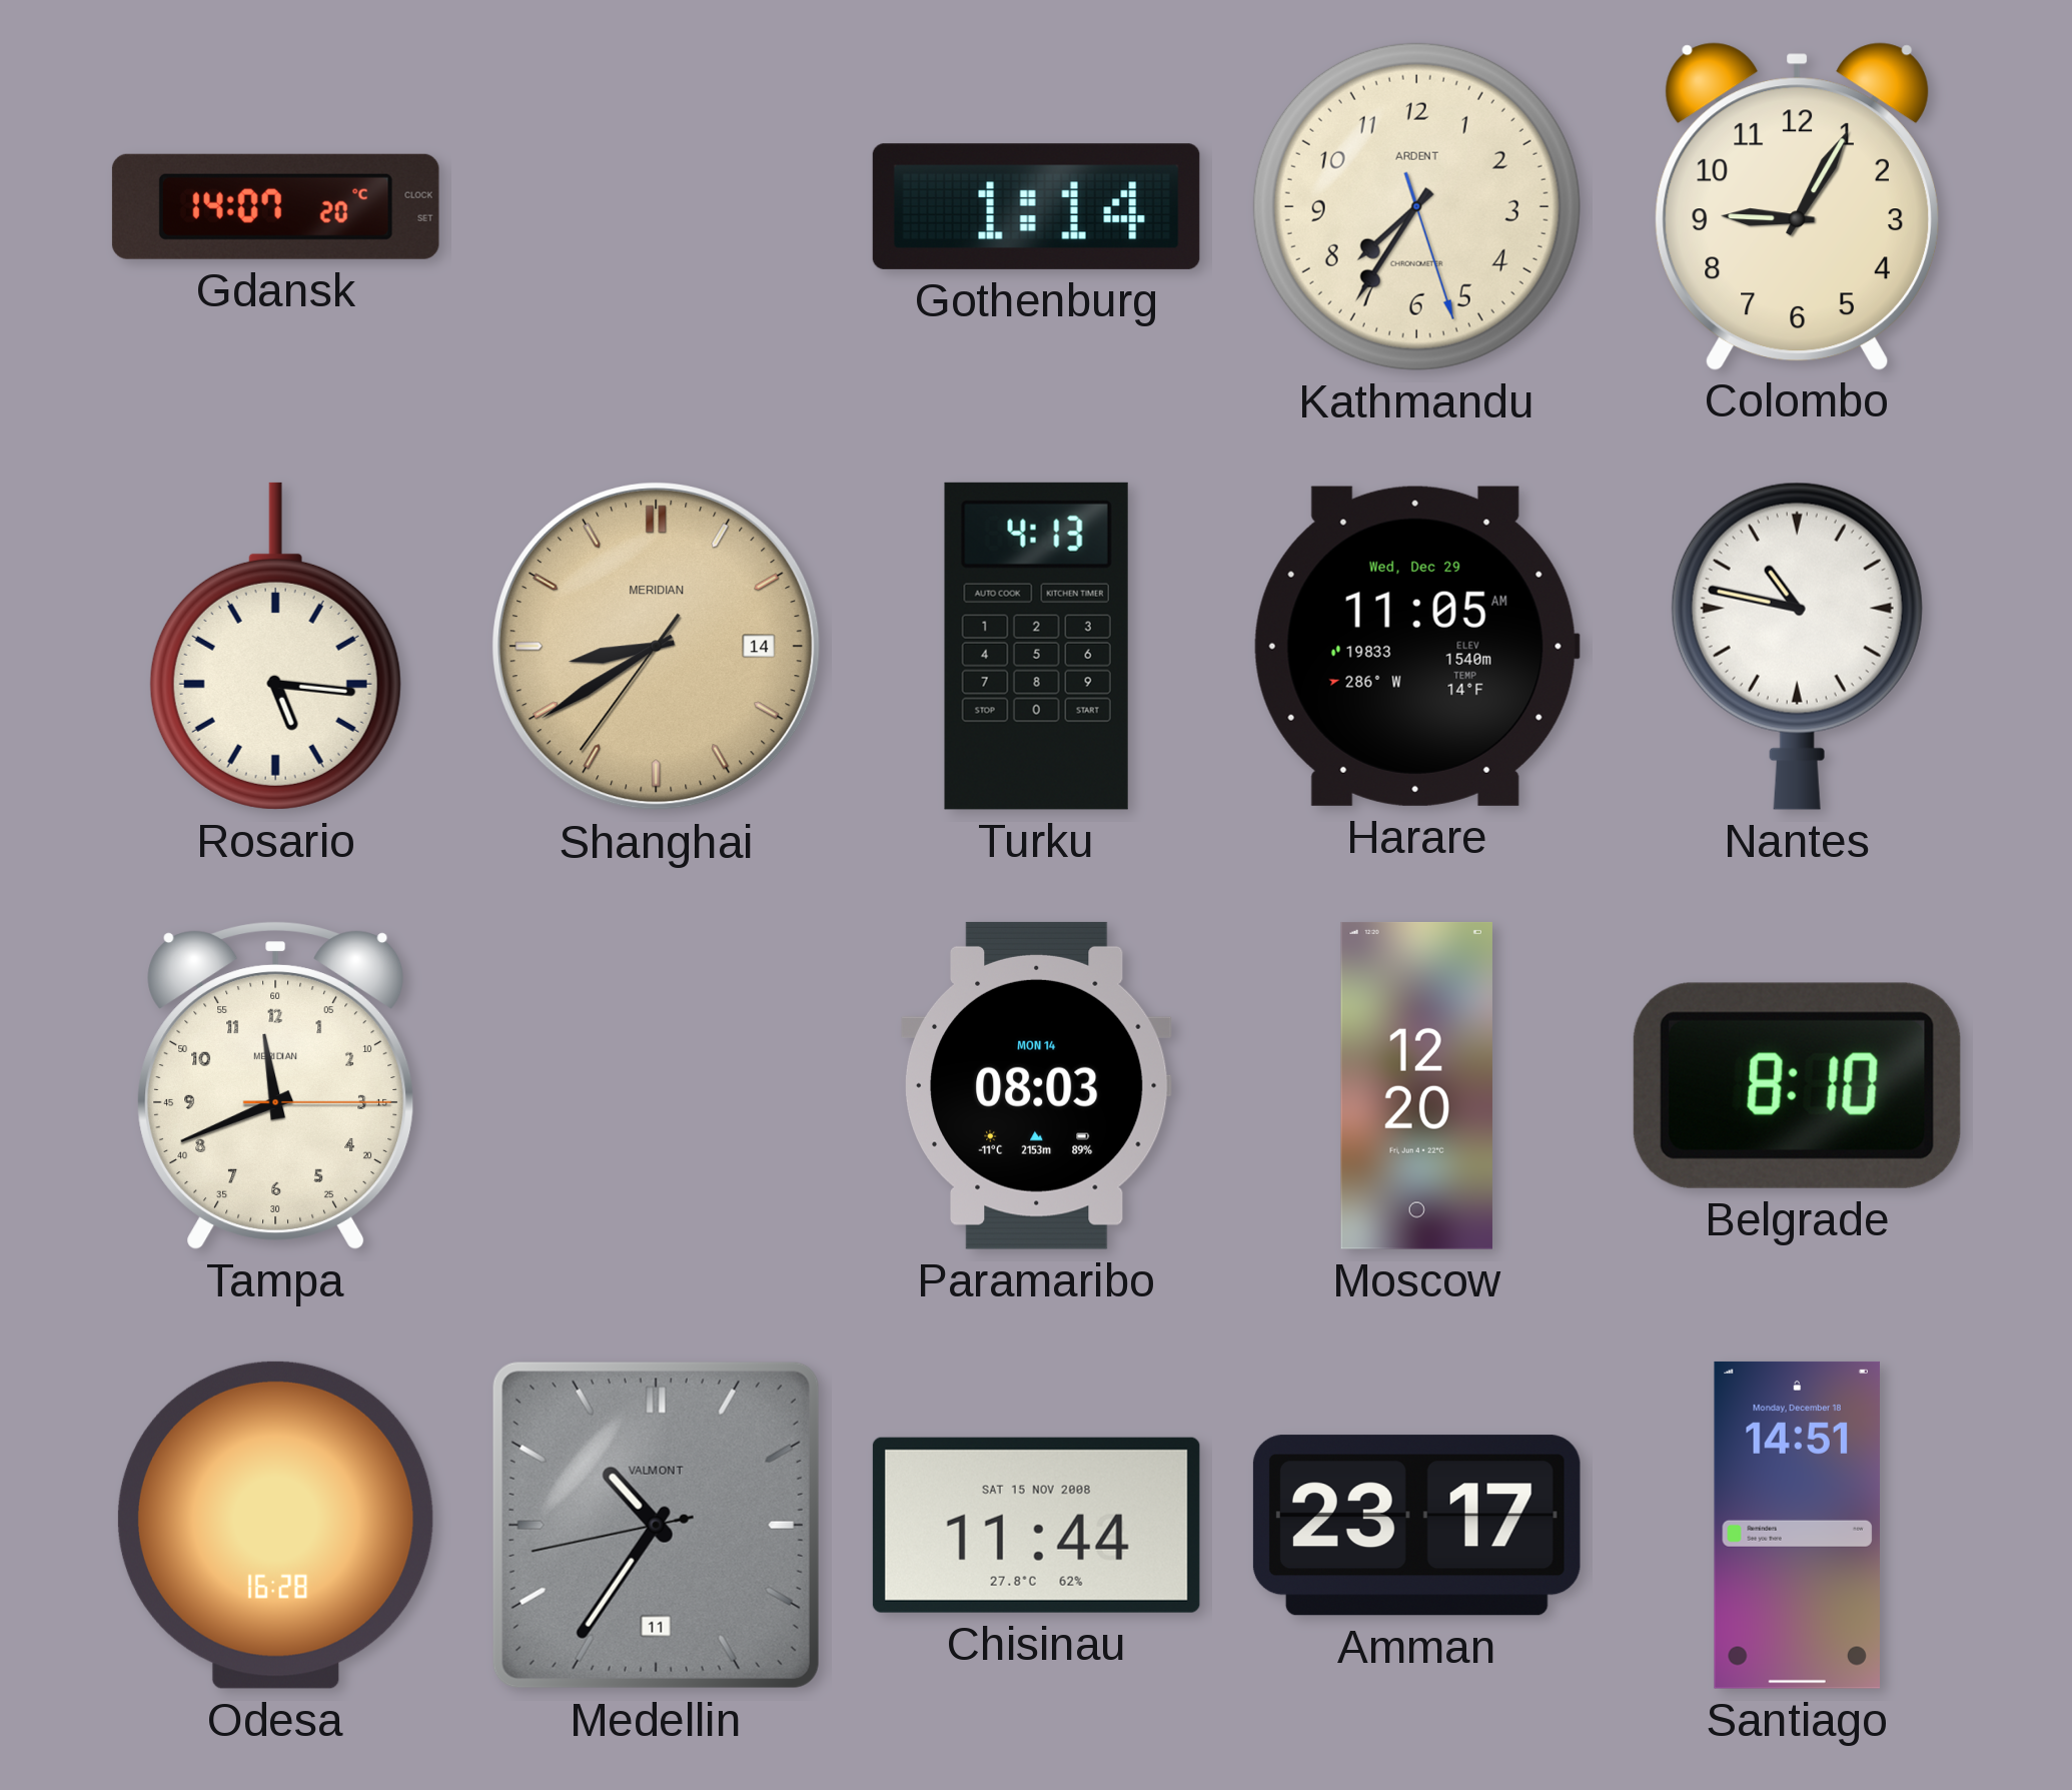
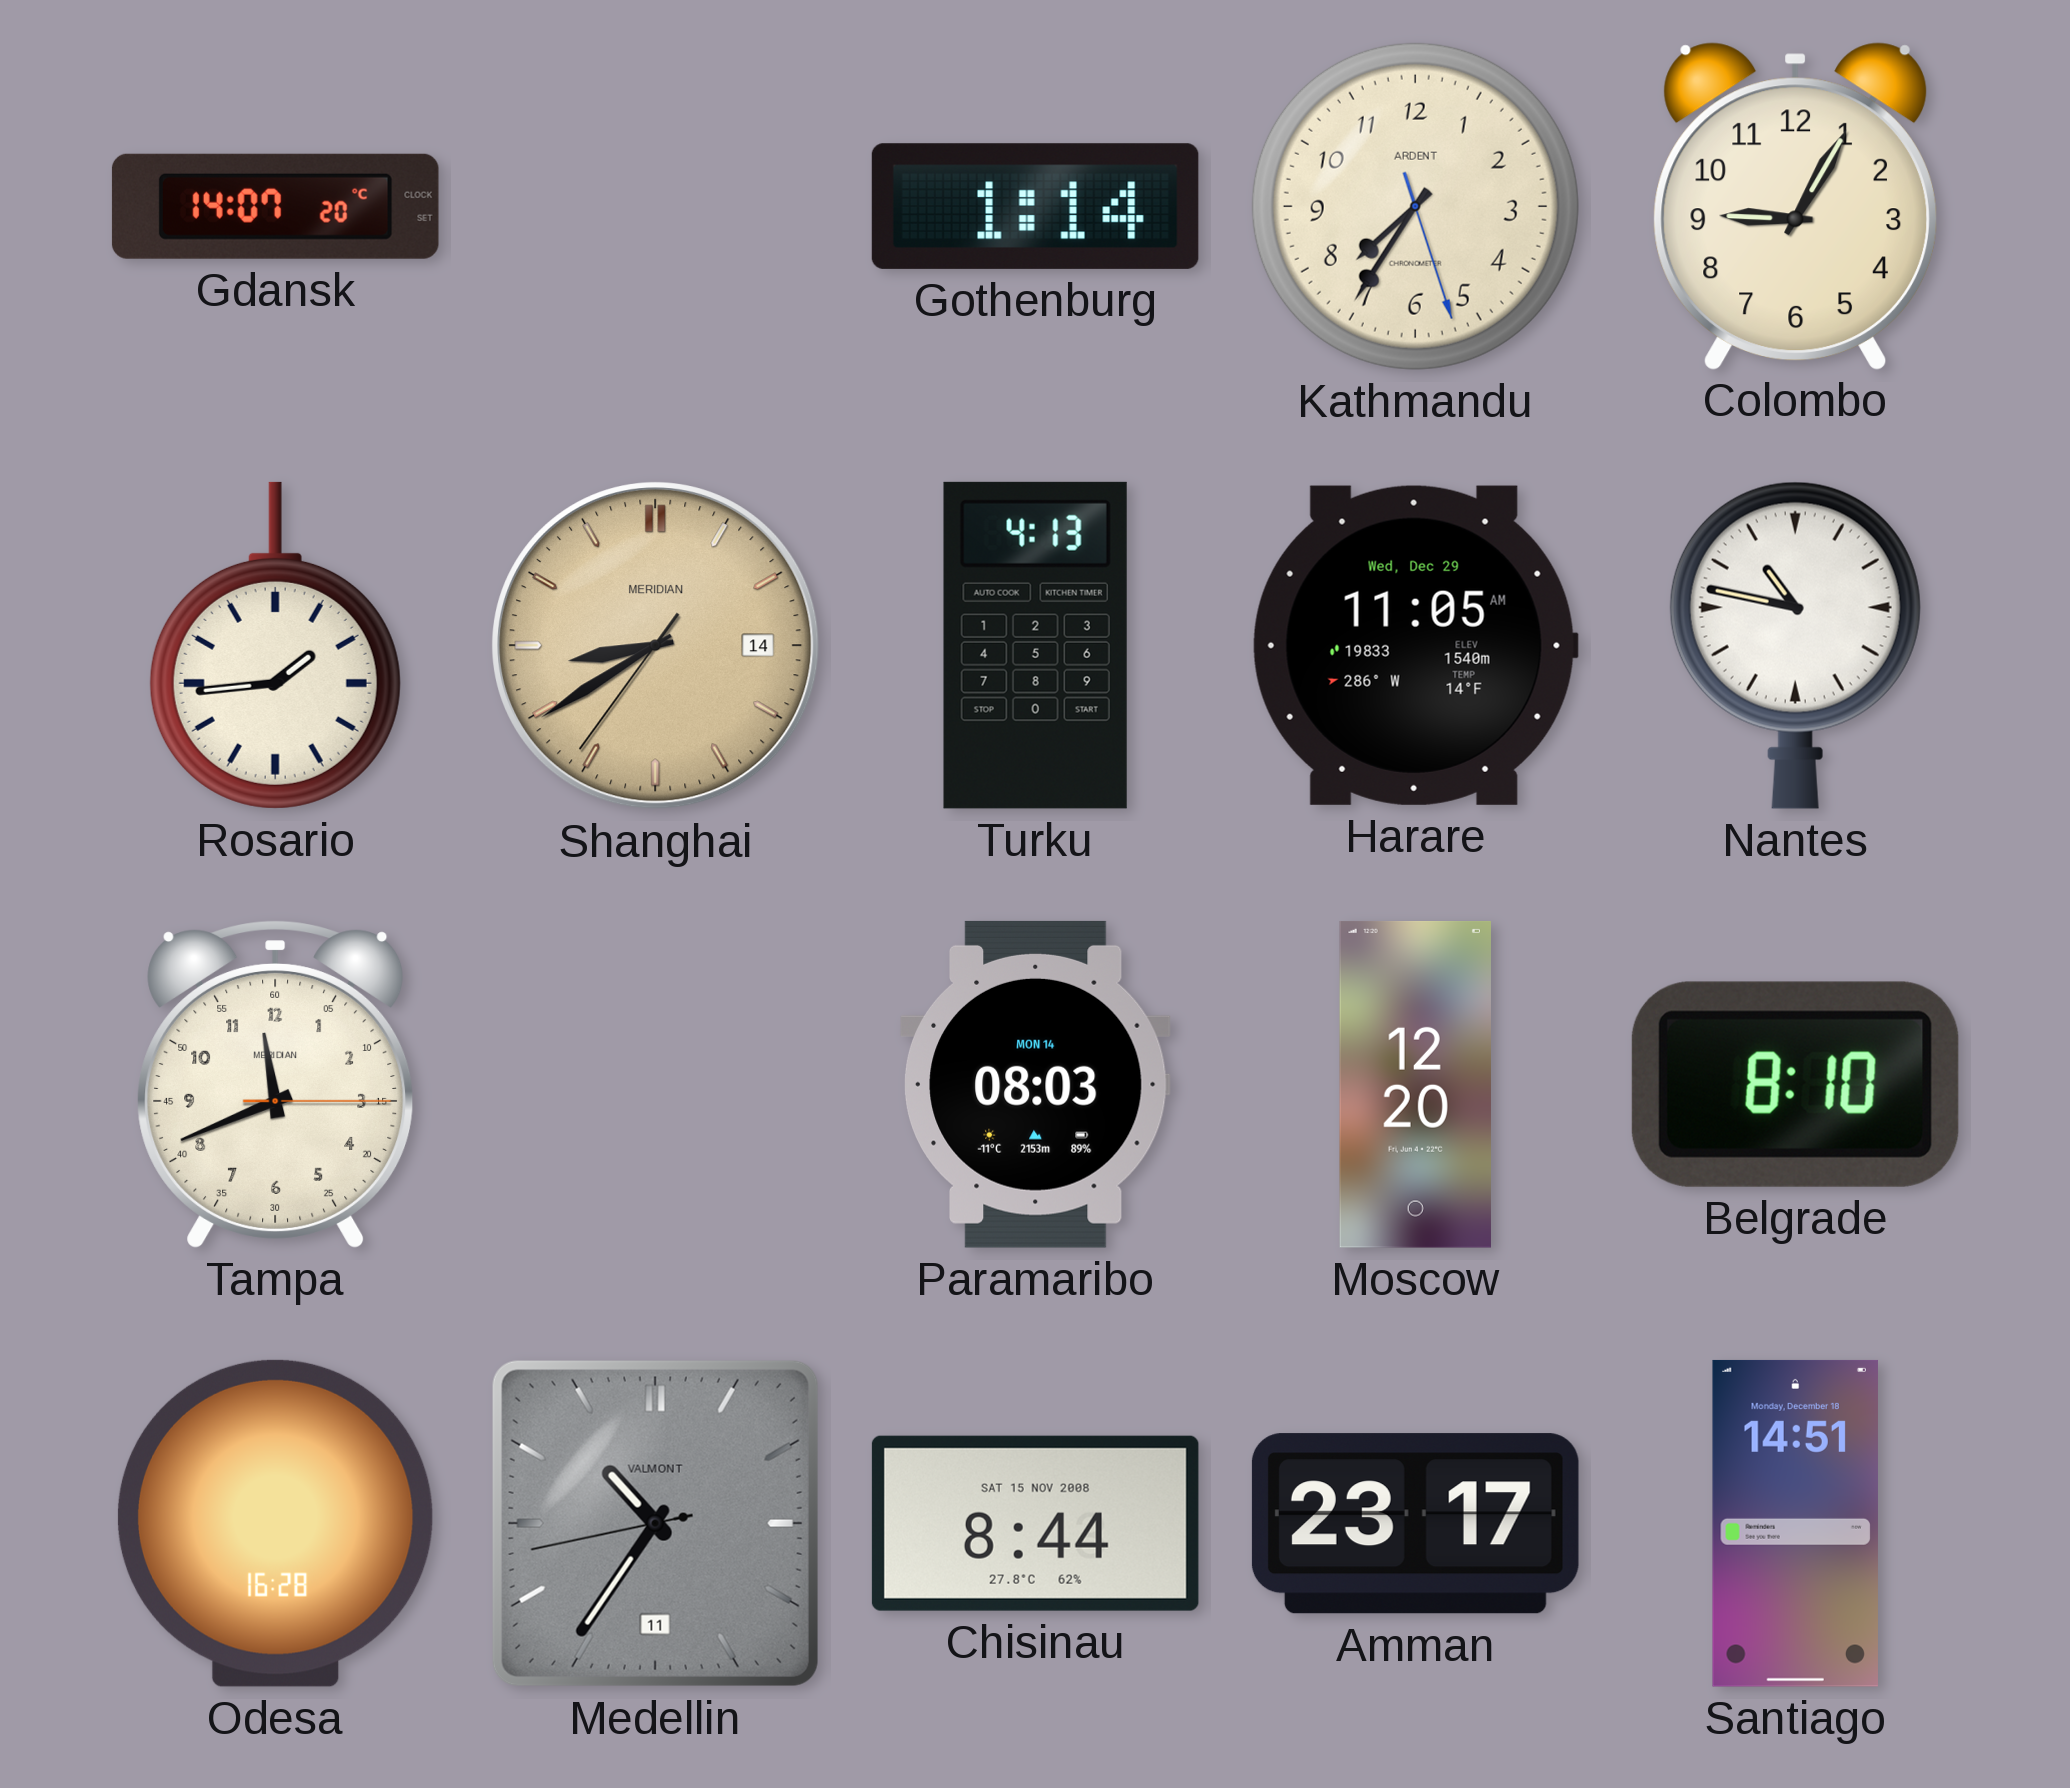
Rosario: 5:16 -> 1:44
Chisinau: 11:44 -> 8:44
